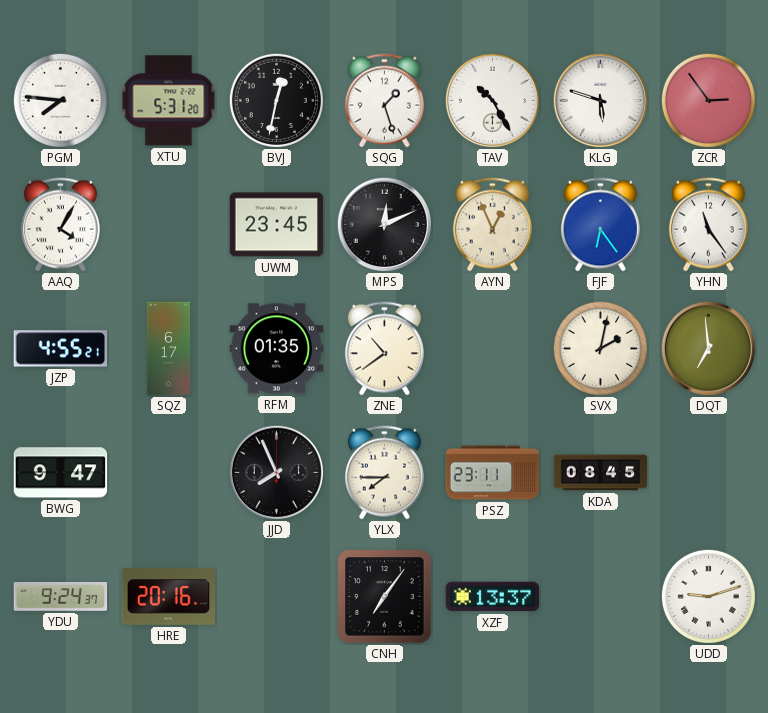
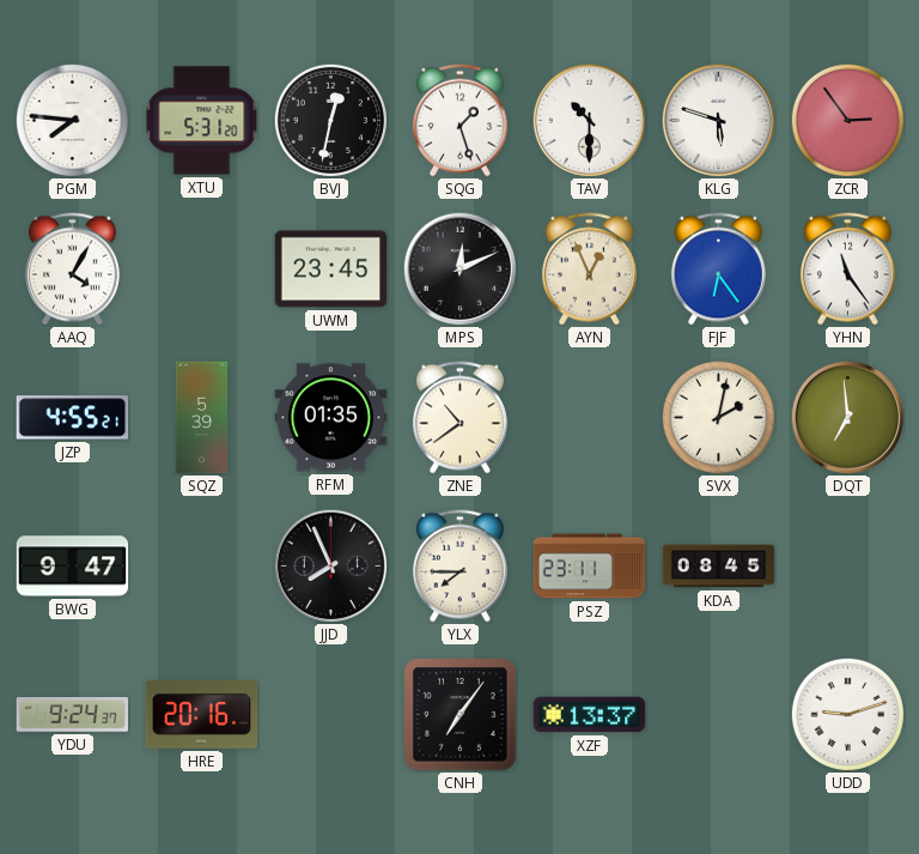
TAV: 10:25 -> 10:30
SQZ: 6:17 -> 5:39
